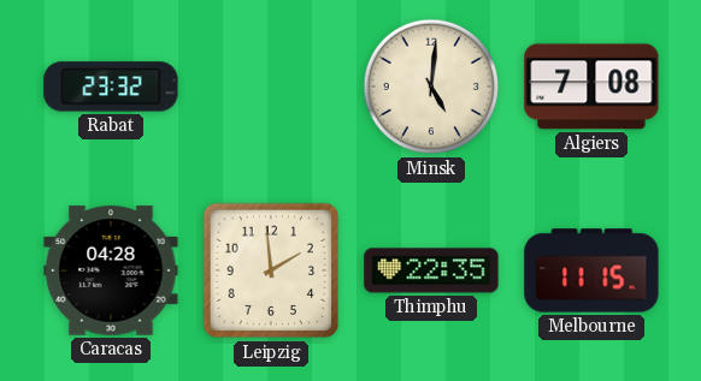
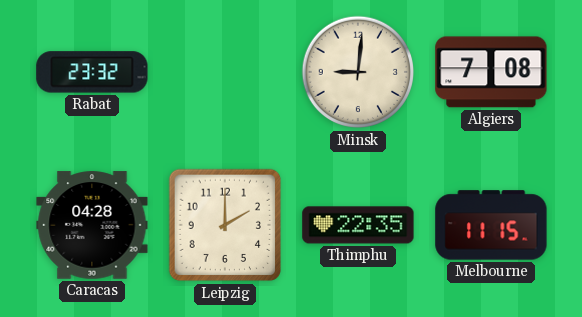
Minsk: 5:01 -> 9:01
Leipzig: 1:59 -> 2:00
